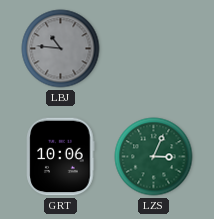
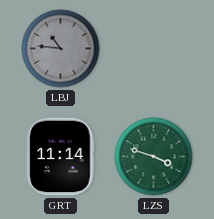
GRT: 10:06 -> 11:14
LZS: 3:04 -> 3:48
